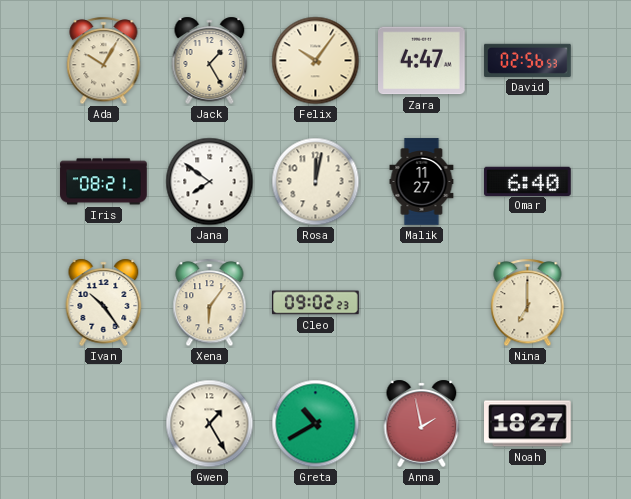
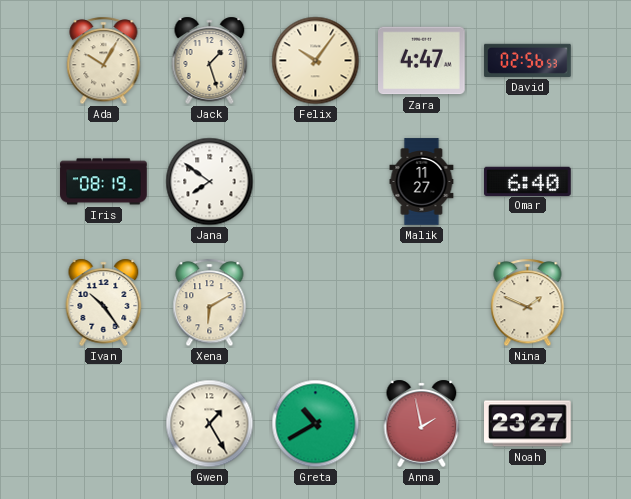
Jack: 1:25 -> 1:27
Iris: 08:21 -> 08:19
Rosa: 12:02 -> none
Xena: 6:06 -> 6:10
Cleo: 09:02 -> none
Nina: 7:00 -> 1:49
Noah: 18:27 -> 23:27
